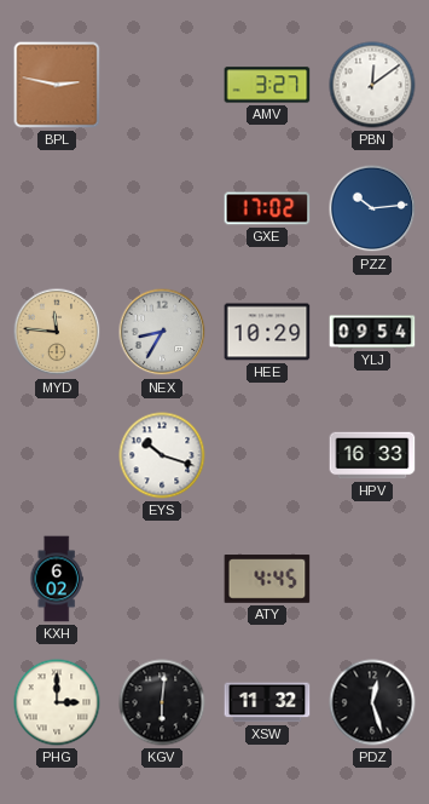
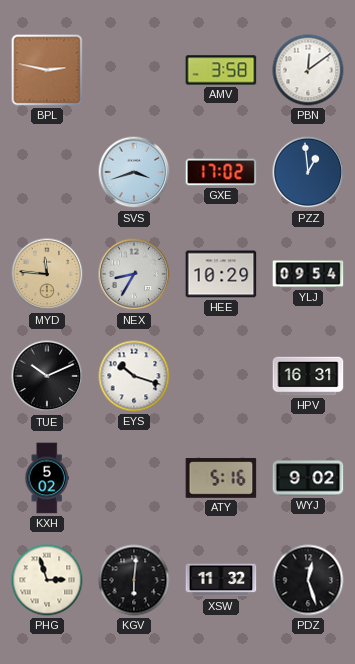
AMV: 3:27 -> 3:58
SVS: none -> 3:42
PZZ: 10:14 -> 12:59
TUE: none -> 10:11
HPV: 16:33 -> 16:31
KXH: 6:02 -> 5:02
ATY: 4:45 -> 5:16
WYJ: none -> 9:02
PHG: 3:00 -> 2:57
